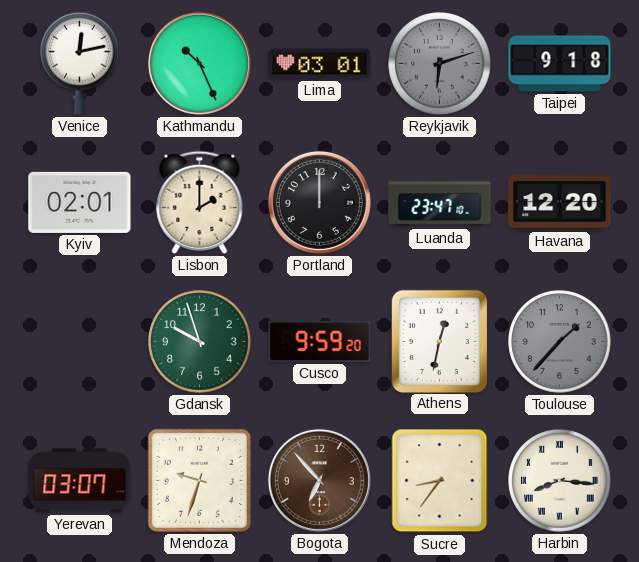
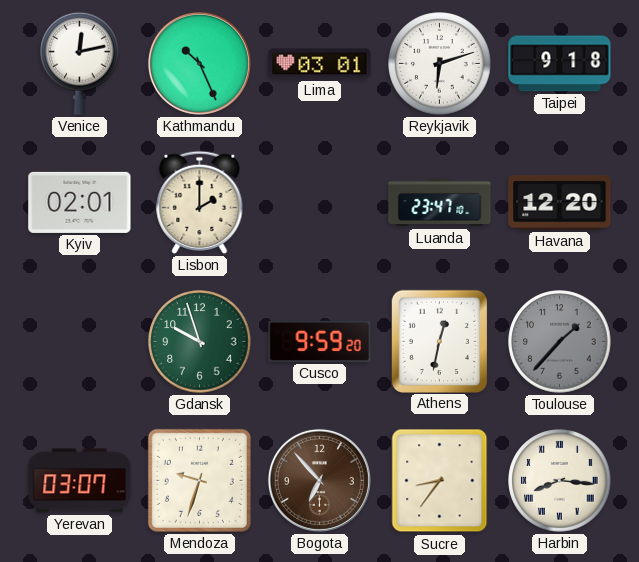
Reykjavik dial: grey -> white
Portland: 12:00 -> none
